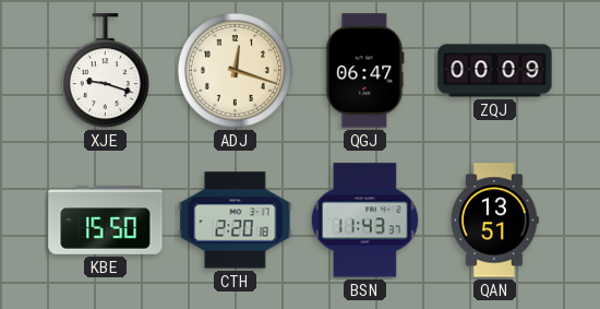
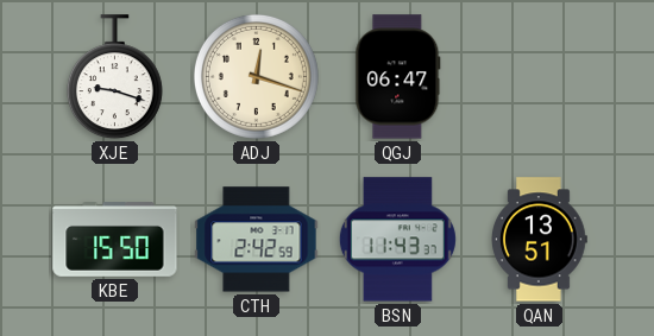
ZQJ: 00:09 -> none
CTH: 2:20 -> 2:42
